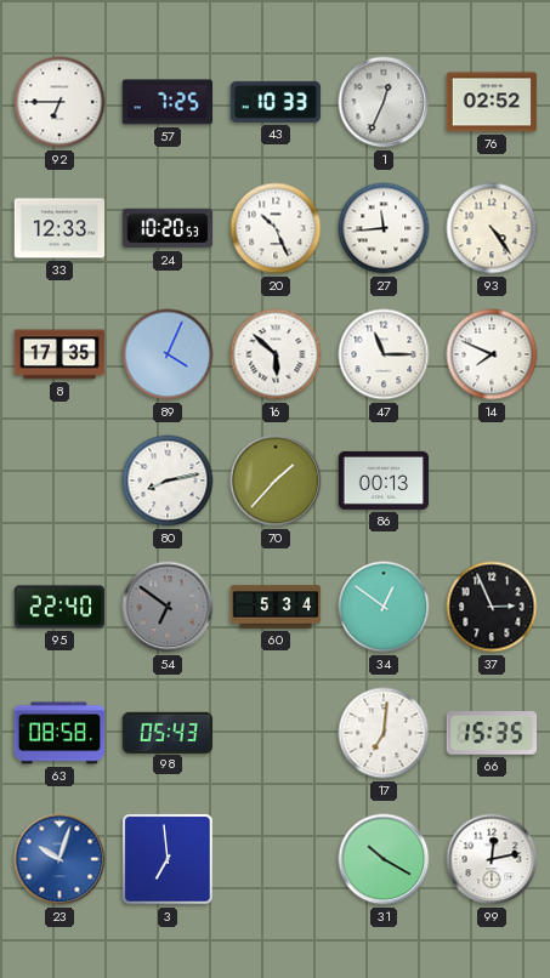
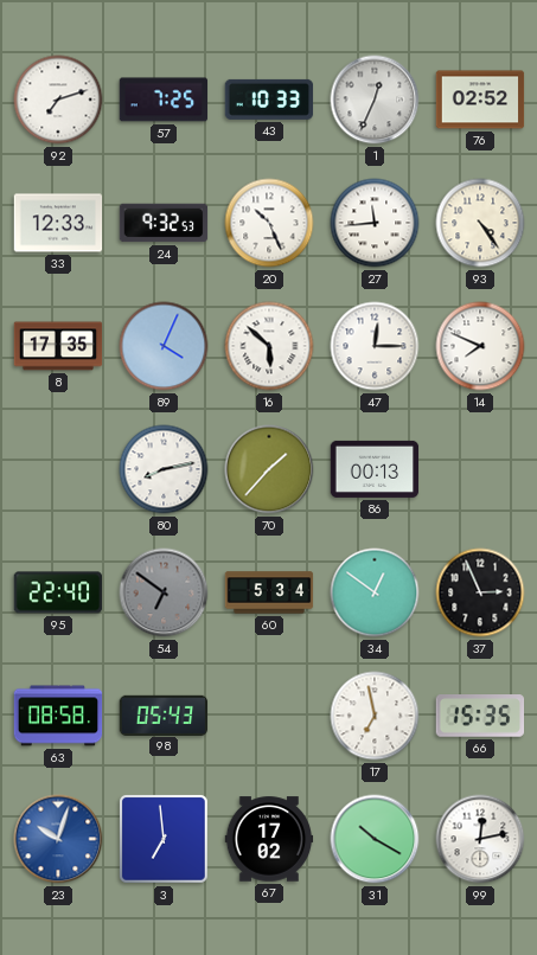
92: 6:45 -> 7:12
24: 10:20 -> 9:32
47: 11:15 -> 12:15
17: 7:01 -> 6:58
67: none -> 17:02
